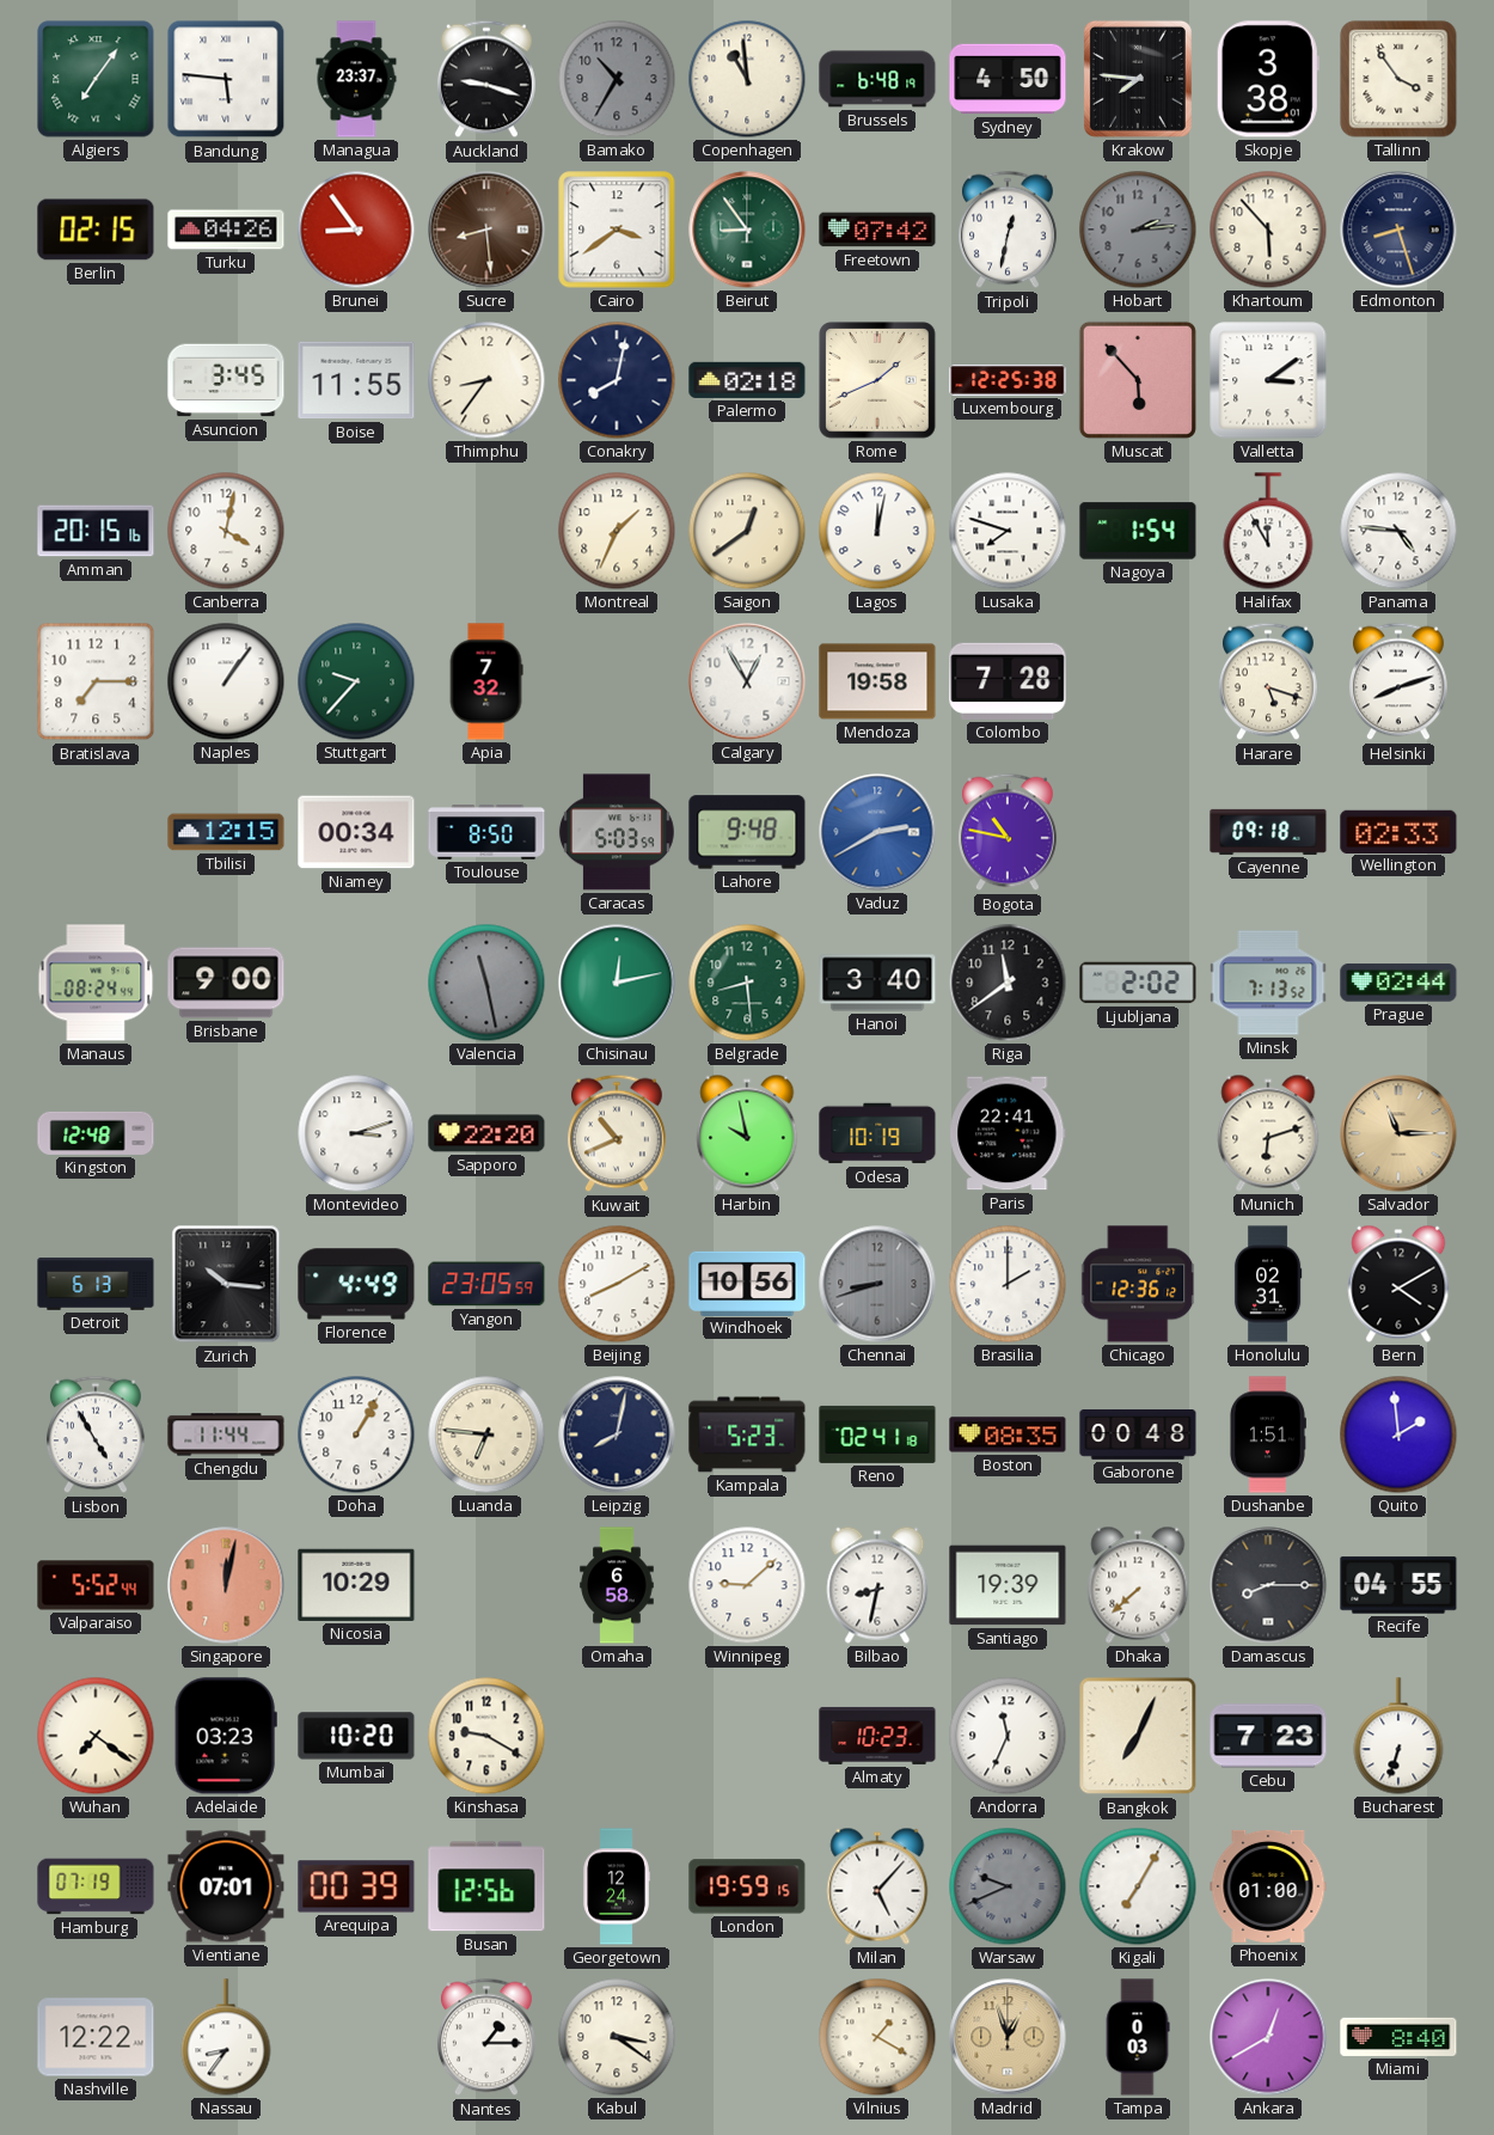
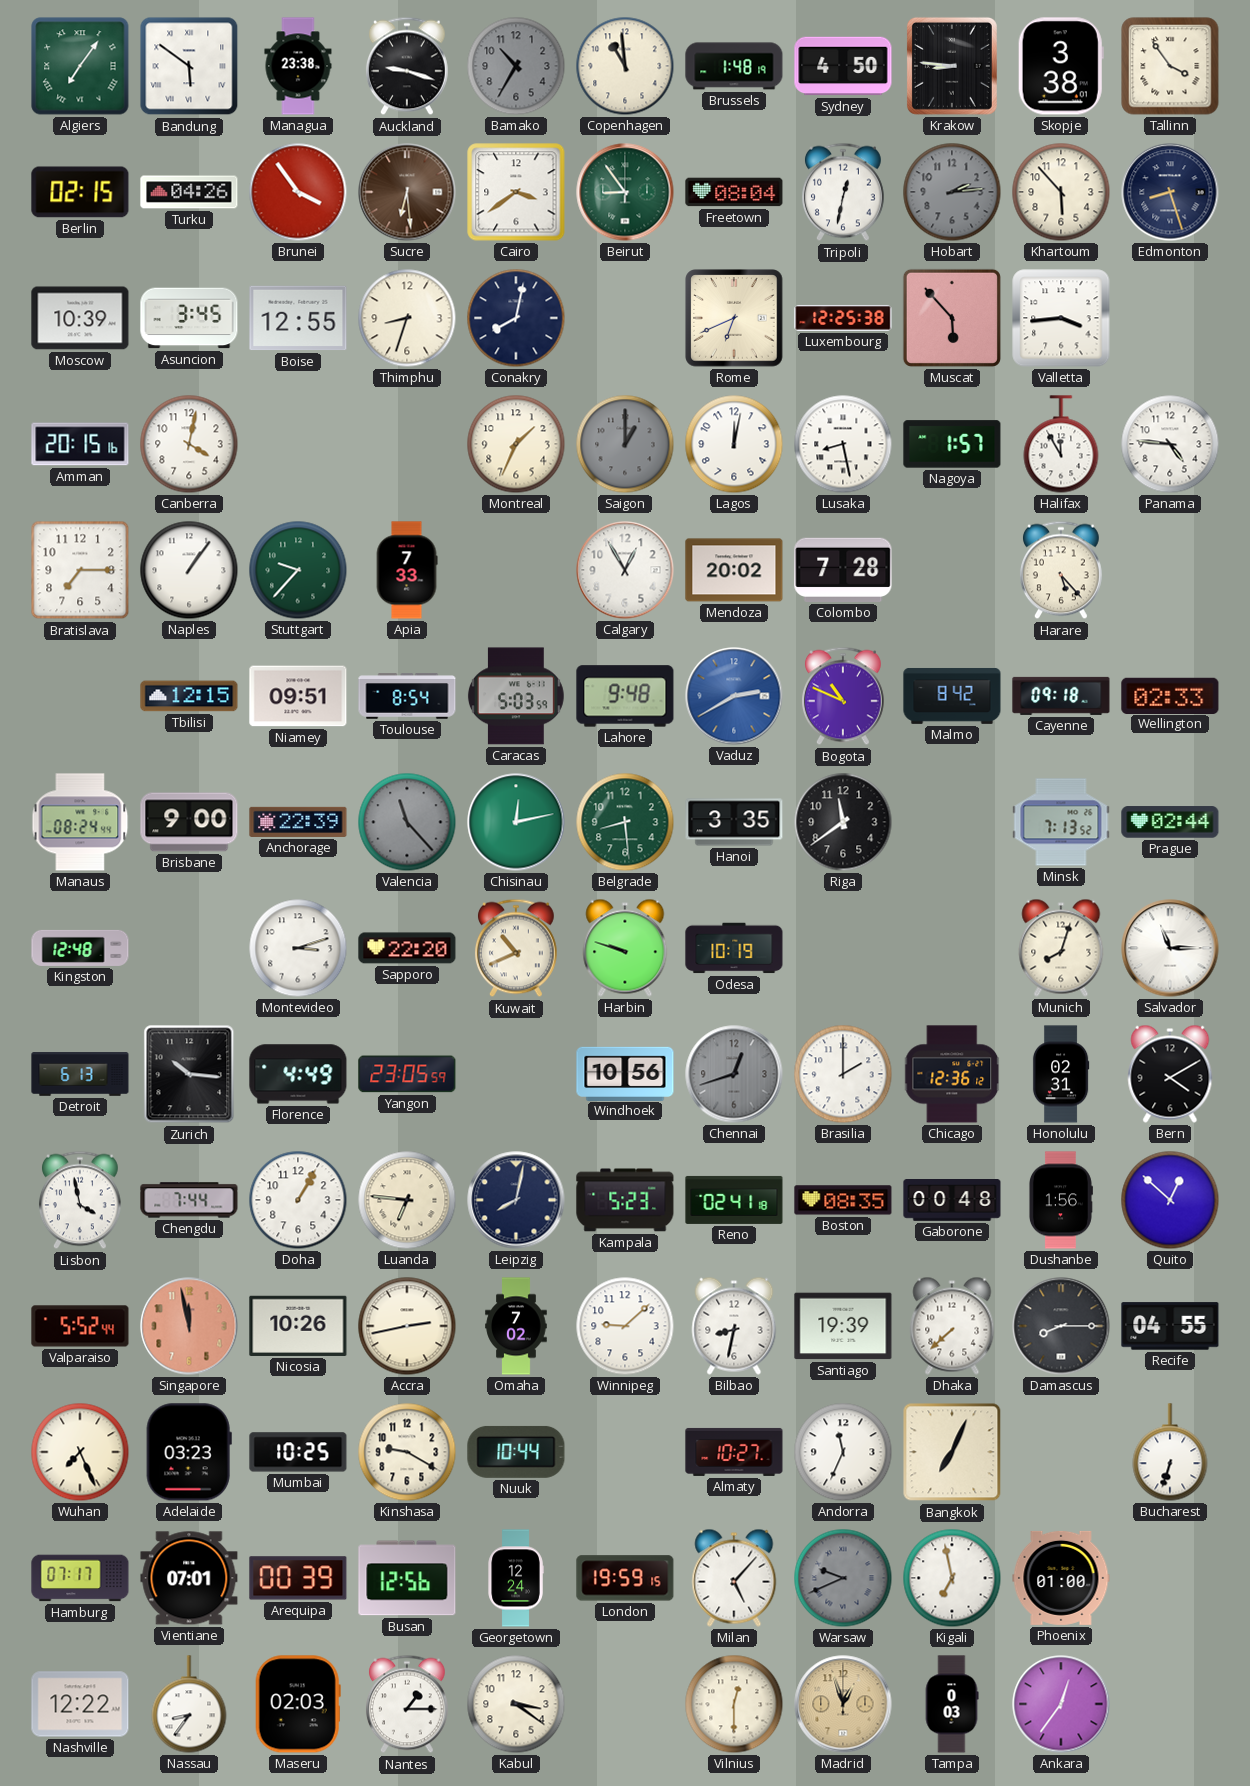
Bandung: 5:46 -> 5:51
Managua: 23:37 -> 23:38
Brussels: 6:48 -> 1:48
Krakow: 7:46 -> 8:46
Brunei: 8:54 -> 3:54
Sucre: 8:29 -> 6:29
Freetown: 07:42 -> 08:04
Moscow: none -> 10:39
Boise: 11:55 -> 12:55
Thimphu: 8:36 -> 8:33
Palermo: 02:18 -> none
Rome: 1:41 -> 6:41
Valletta: 3:09 -> 3:44
Saigon: 12:39 -> 1:00
Saigon dial: cream -> grey
Lusaka: 7:48 -> 8:28
Nagoya: 1:54 -> 1:57
Apia: 7:32 -> 7:33
Mendoza: 19:58 -> 20:02
Harare: 5:18 -> 5:23
Helsinki: 8:12 -> none
Niamey: 00:34 -> 09:51
Toulouse: 8:50 -> 8:54
Bogota: 10:47 -> 10:49
Malmo: none -> 8:42
Anchorage: none -> 22:39
Valencia: 11:28 -> 11:23
Hanoi: 3:40 -> 3:35
Ljubljana: 2:02 -> none
Harbin: 9:58 -> 9:48
Paris: 22:41 -> none
Munich: 6:12 -> 8:03
Salvador dial: champagne -> white
Beijing: 8:10 -> none
Chennai: 8:42 -> 12:42
Lisbon: 4:55 -> 3:58
Chengdu: 11:44 -> 7:44
Dushanbe: 1:51 -> 1:56
Quito: 1:59 -> 12:52
Singapore: 12:02 -> 11:58
Nicosia: 10:29 -> 10:26
Accra: none -> 2:43
Omaha: 6:58 -> 7:02
Wuhan: 7:21 -> 7:26
Mumbai: 10:20 -> 10:25
Nuuk: none -> 10:44
Almaty: 10:23 -> 10:27
Cebu: 7:23 -> none
Hamburg: 07:19 -> 07:17
Kigali: 7:05 -> 6:58
Maseru: none -> 02:03
Vilnius: 1:20 -> 12:30
Ankara: 12:40 -> 12:36
Miami: 8:40 -> none
